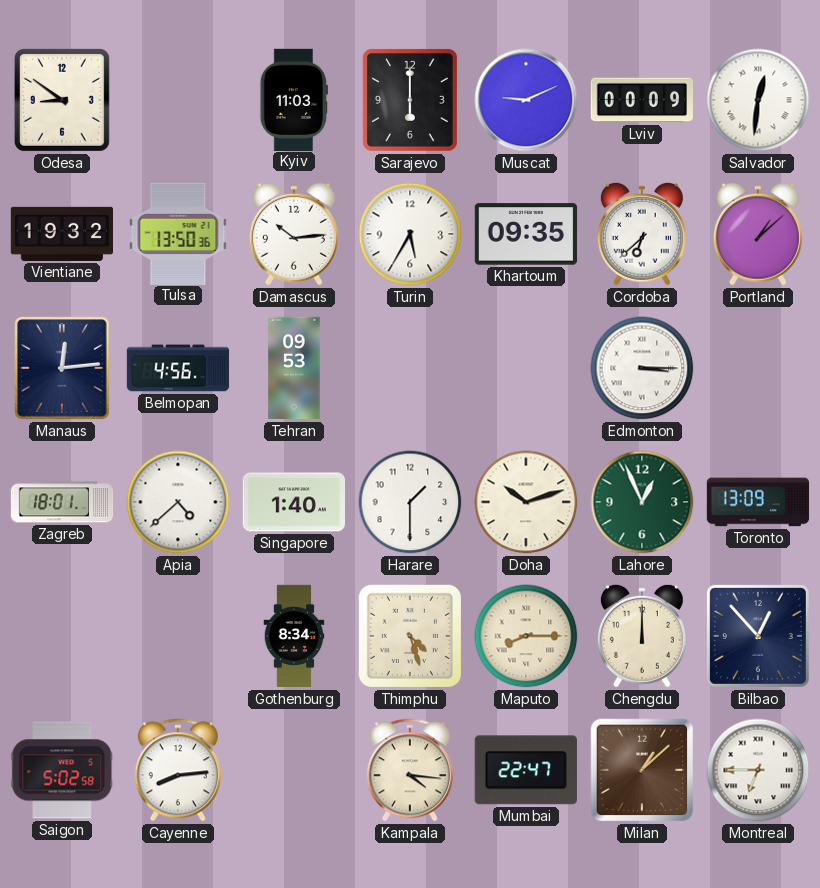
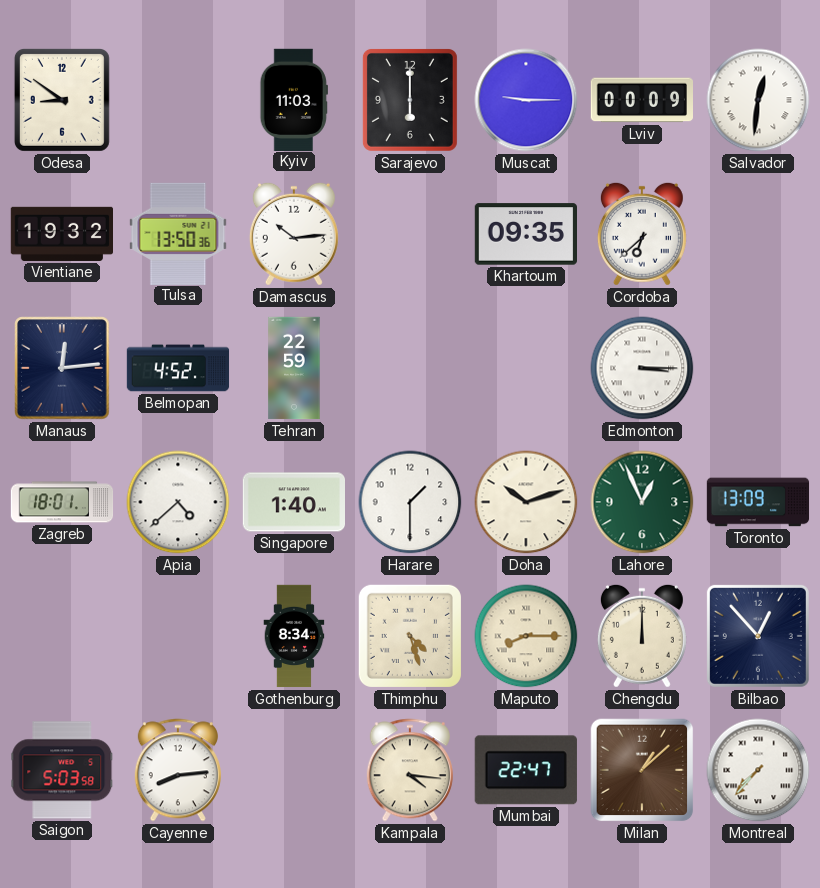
Muscat: 9:11 -> 9:15
Turin: 5:35 -> none
Portland: 1:08 -> none
Belmopan: 4:56 -> 4:52
Tehran: 09:53 -> 22:59
Saigon: 5:02 -> 5:03
Montreal: 6:45 -> 7:37
